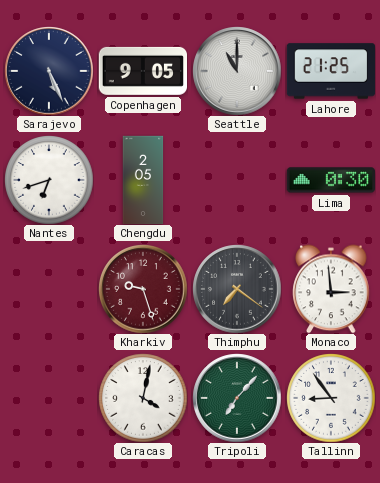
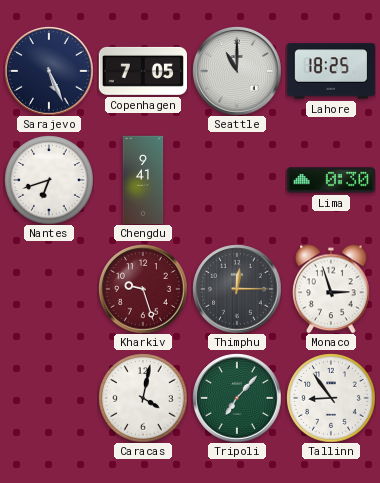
Copenhagen: 9:05 -> 7:05
Lahore: 21:25 -> 18:25
Chengdu: 2:05 -> 9:41
Thimphu: 7:21 -> 12:15
Monaco: 2:59 -> 2:57
